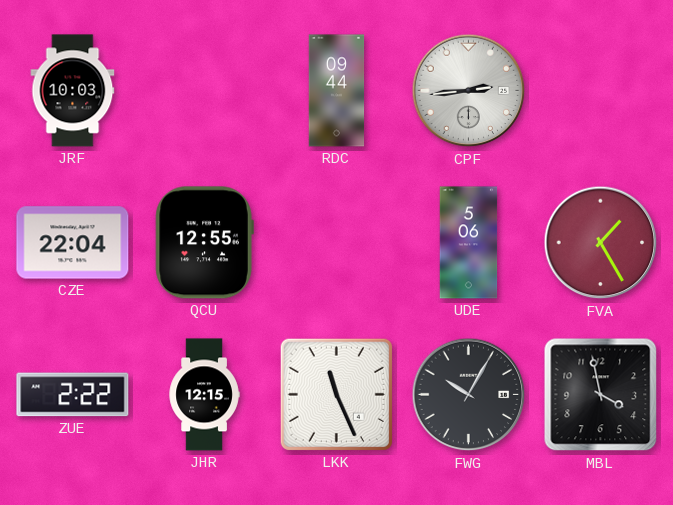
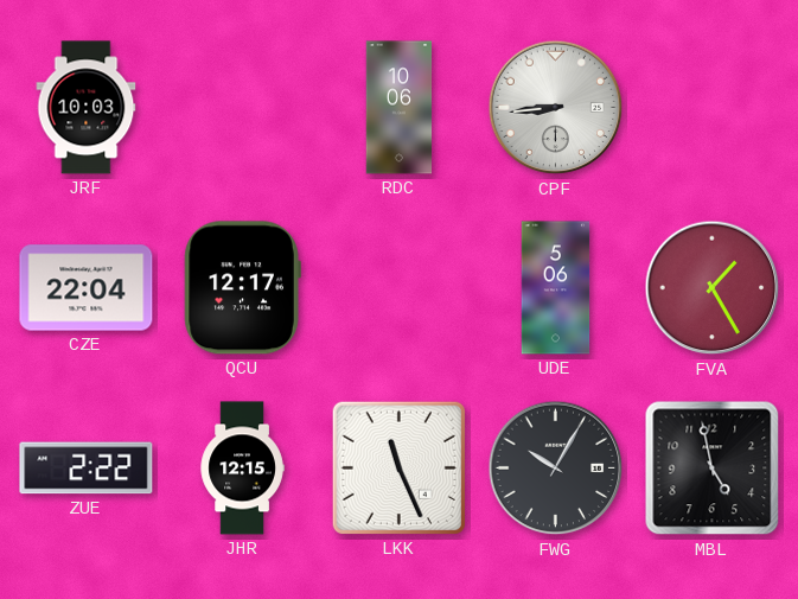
RDC: 09:44 -> 10:06
CPF: 2:44 -> 8:44
QCU: 12:55 -> 12:17
MBL: 3:58 -> 4:58
